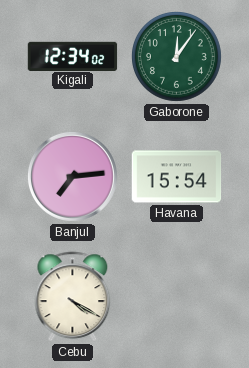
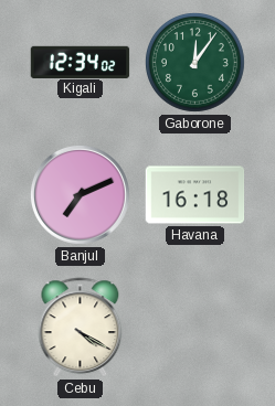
Banjul: 7:14 -> 7:11
Havana: 15:54 -> 16:18
